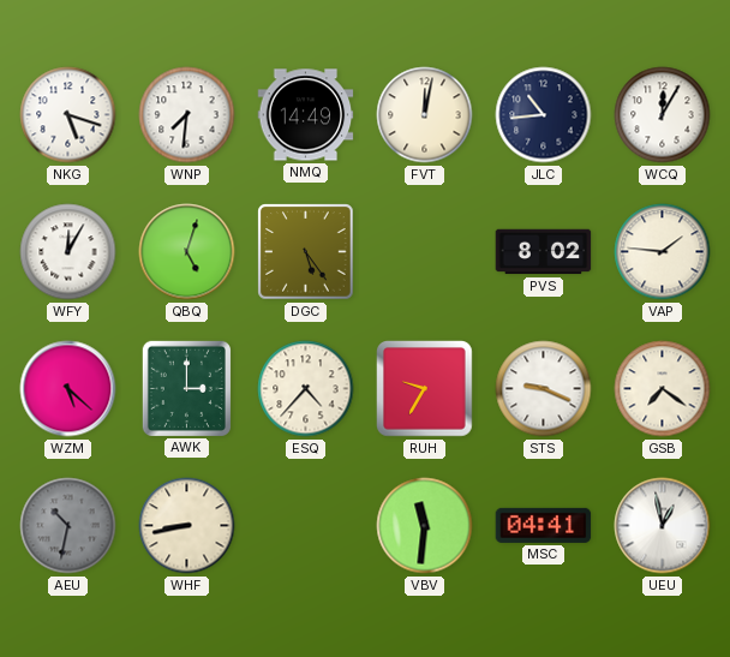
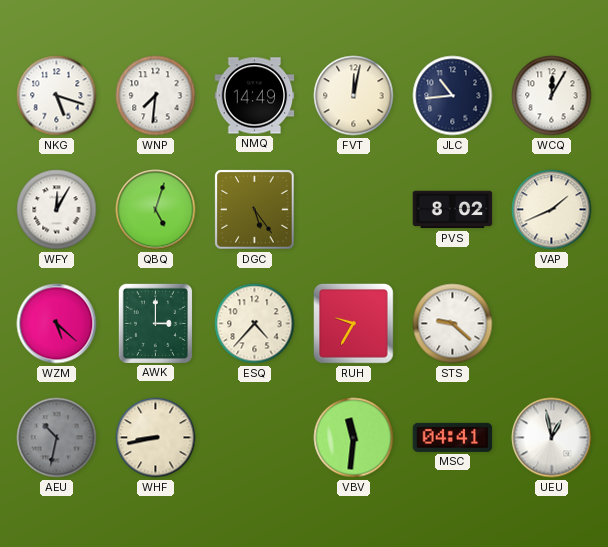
VAP: 1:46 -> 1:41
STS: 9:19 -> 9:22
GSB: 7:21 -> none
